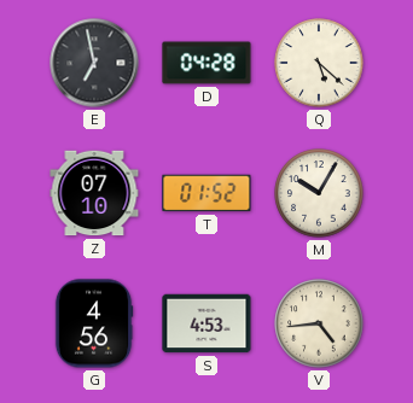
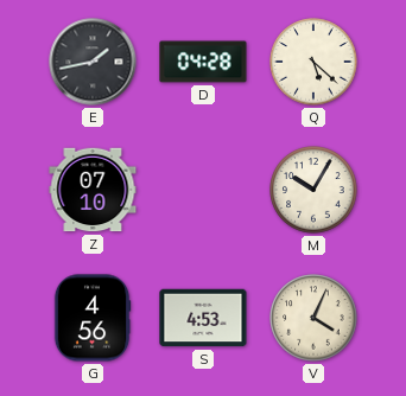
E: 6:58 -> 1:43
T: 01:52 -> none
V: 4:44 -> 4:04
